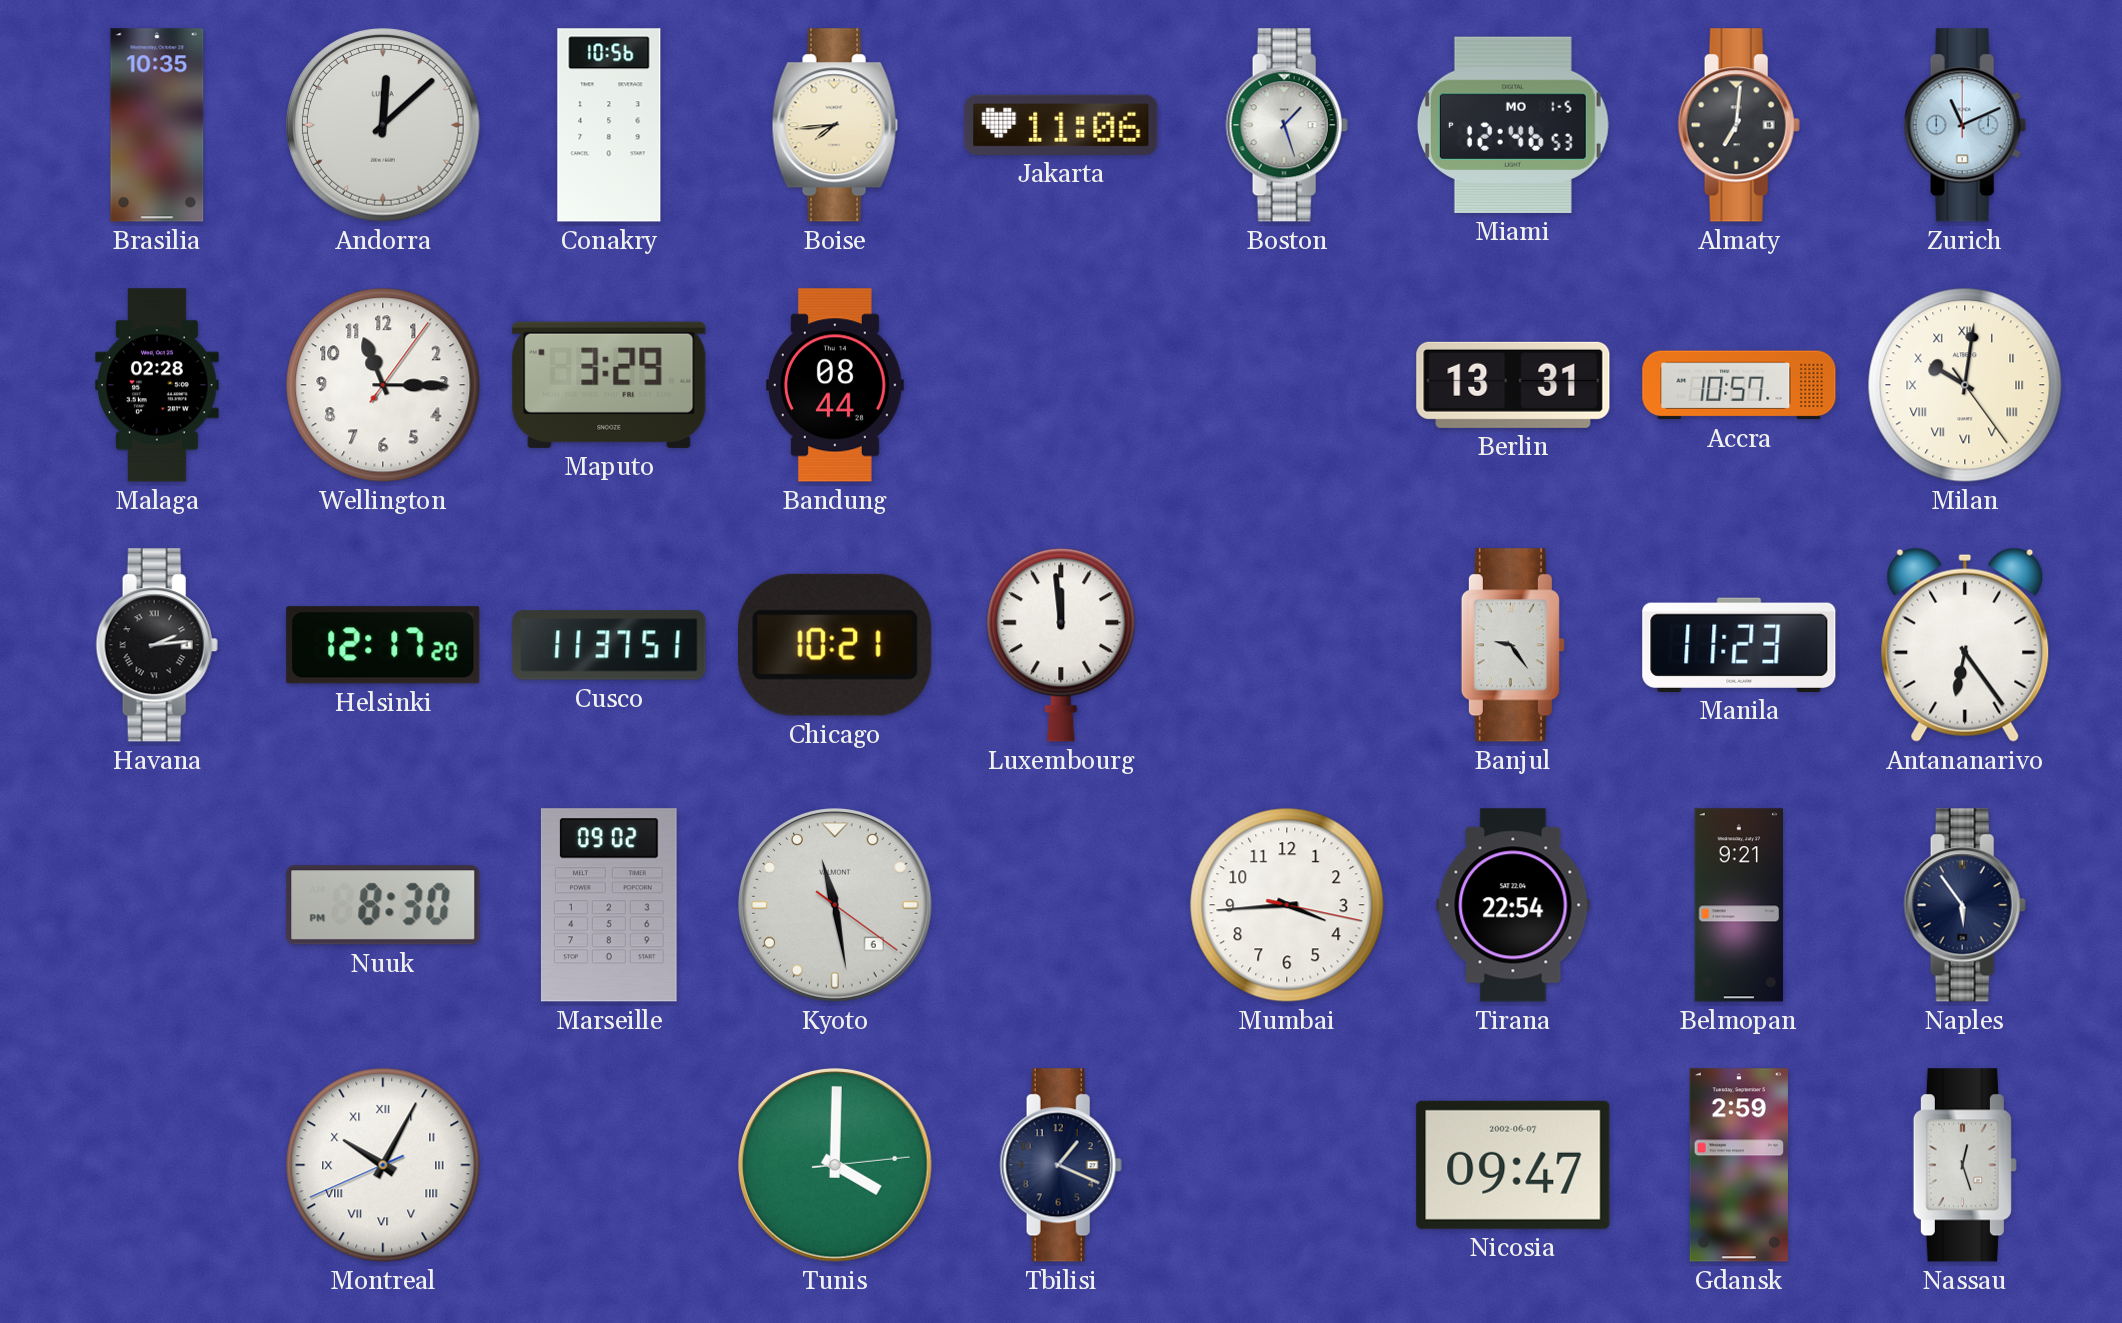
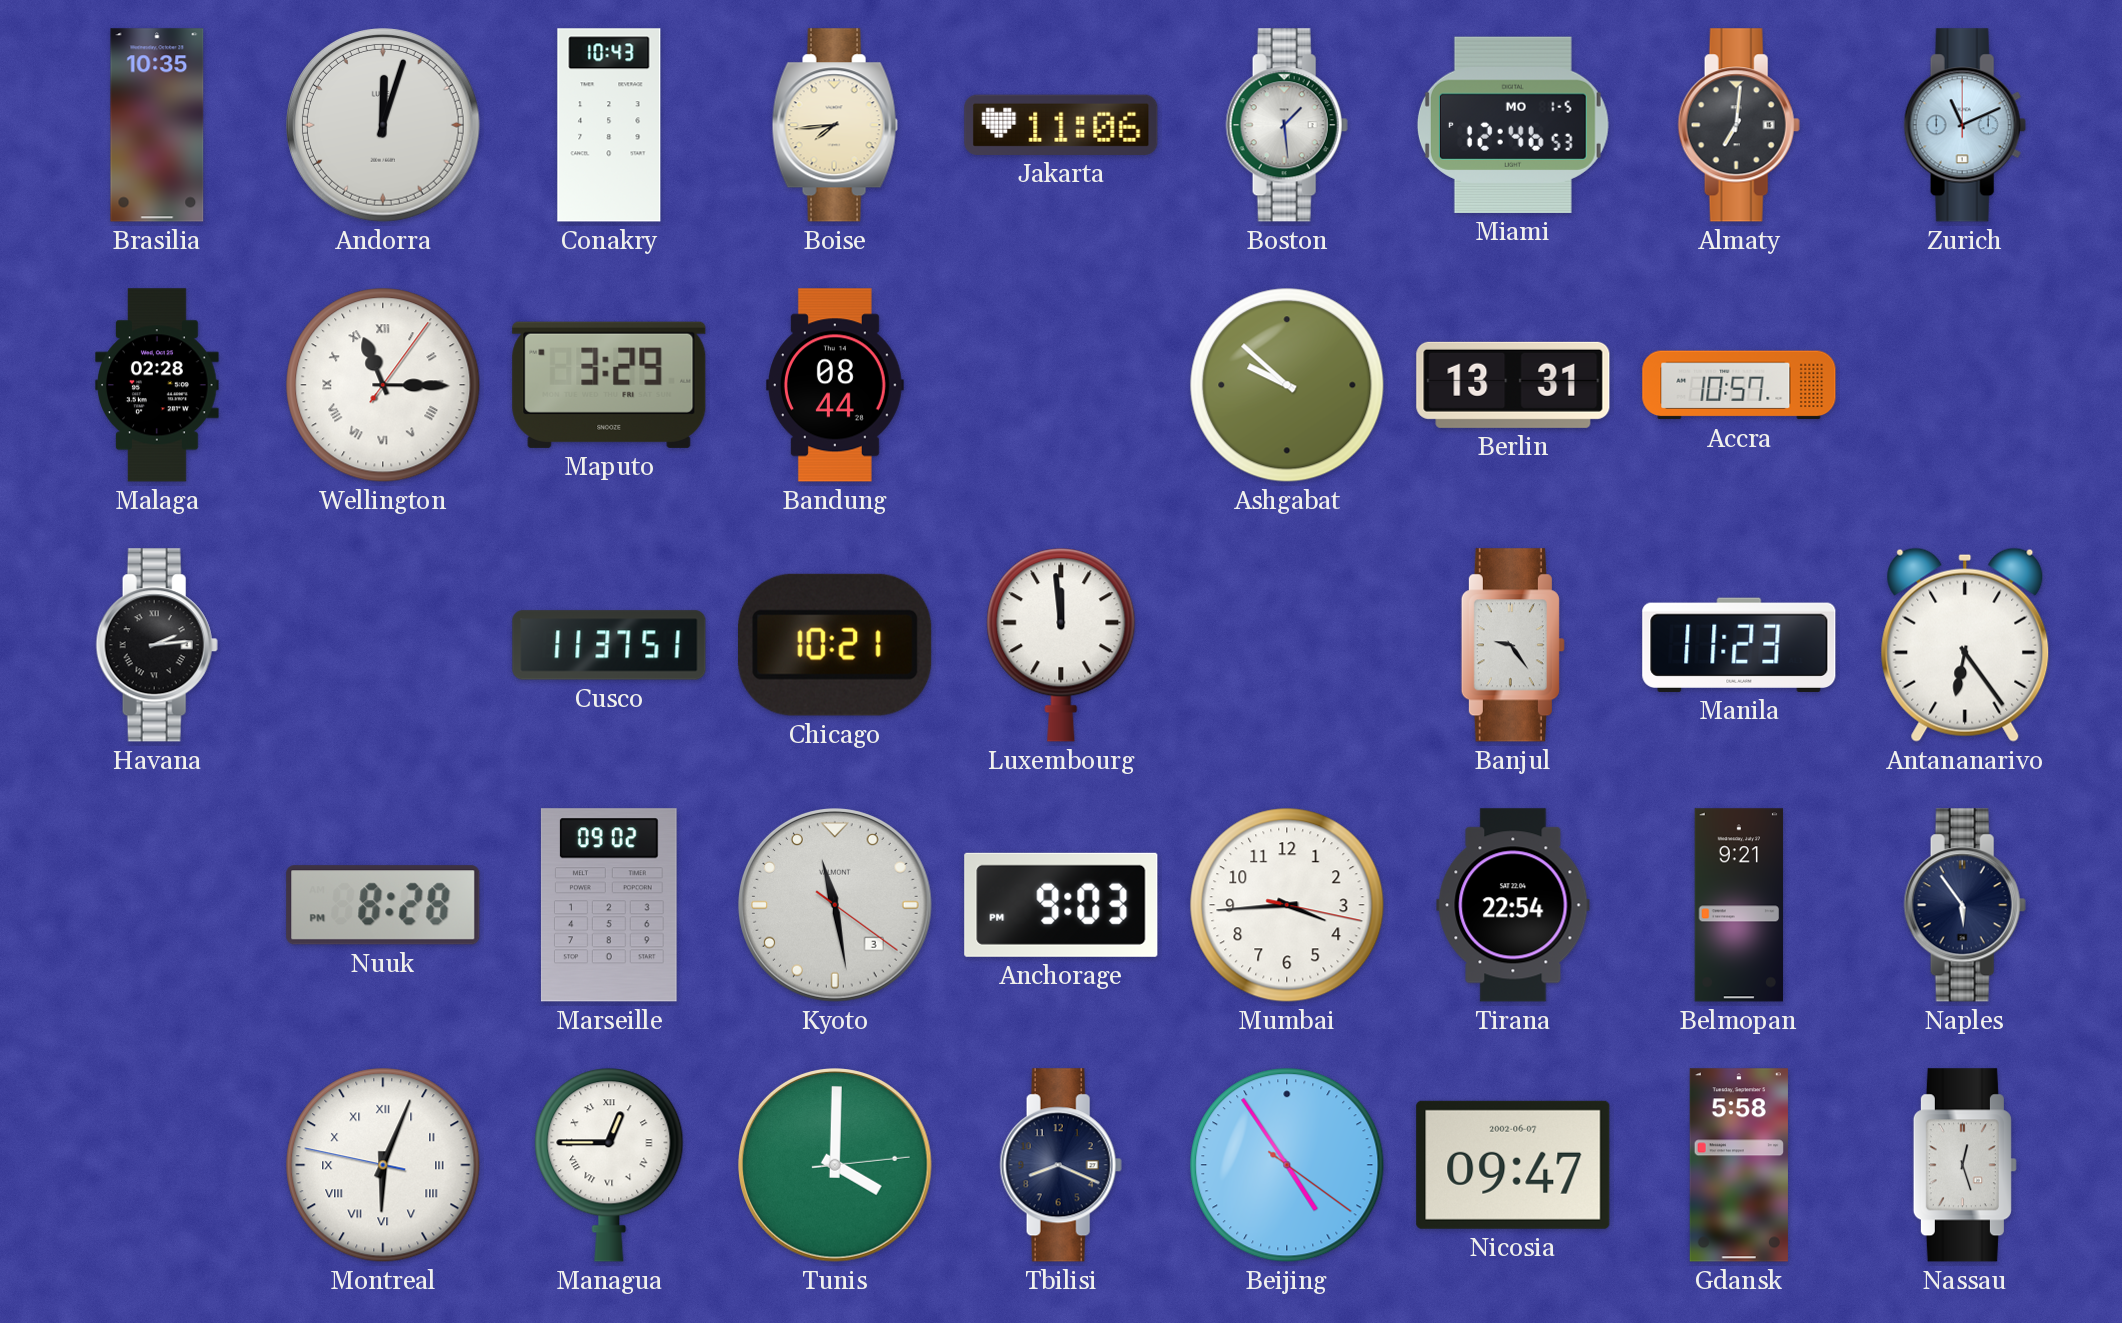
Andorra: 12:08 -> 12:03
Conakry: 10:56 -> 10:43
Boston: 1:27 -> 1:29
Wellington numerals: Arabic -> Roman
Ashgabat: none -> 9:52
Milan: 10:01 -> none
Helsinki: 12:17 -> none
Nuuk: 8:30 -> 8:28
Kyoto date: 6 -> 3
Anchorage: none -> 9:03
Montreal: 10:04 -> 6:03
Managua: none -> 12:45
Tbilisi: 1:19 -> 8:19
Beijing: none -> 4:54
Gdansk: 2:59 -> 5:58
